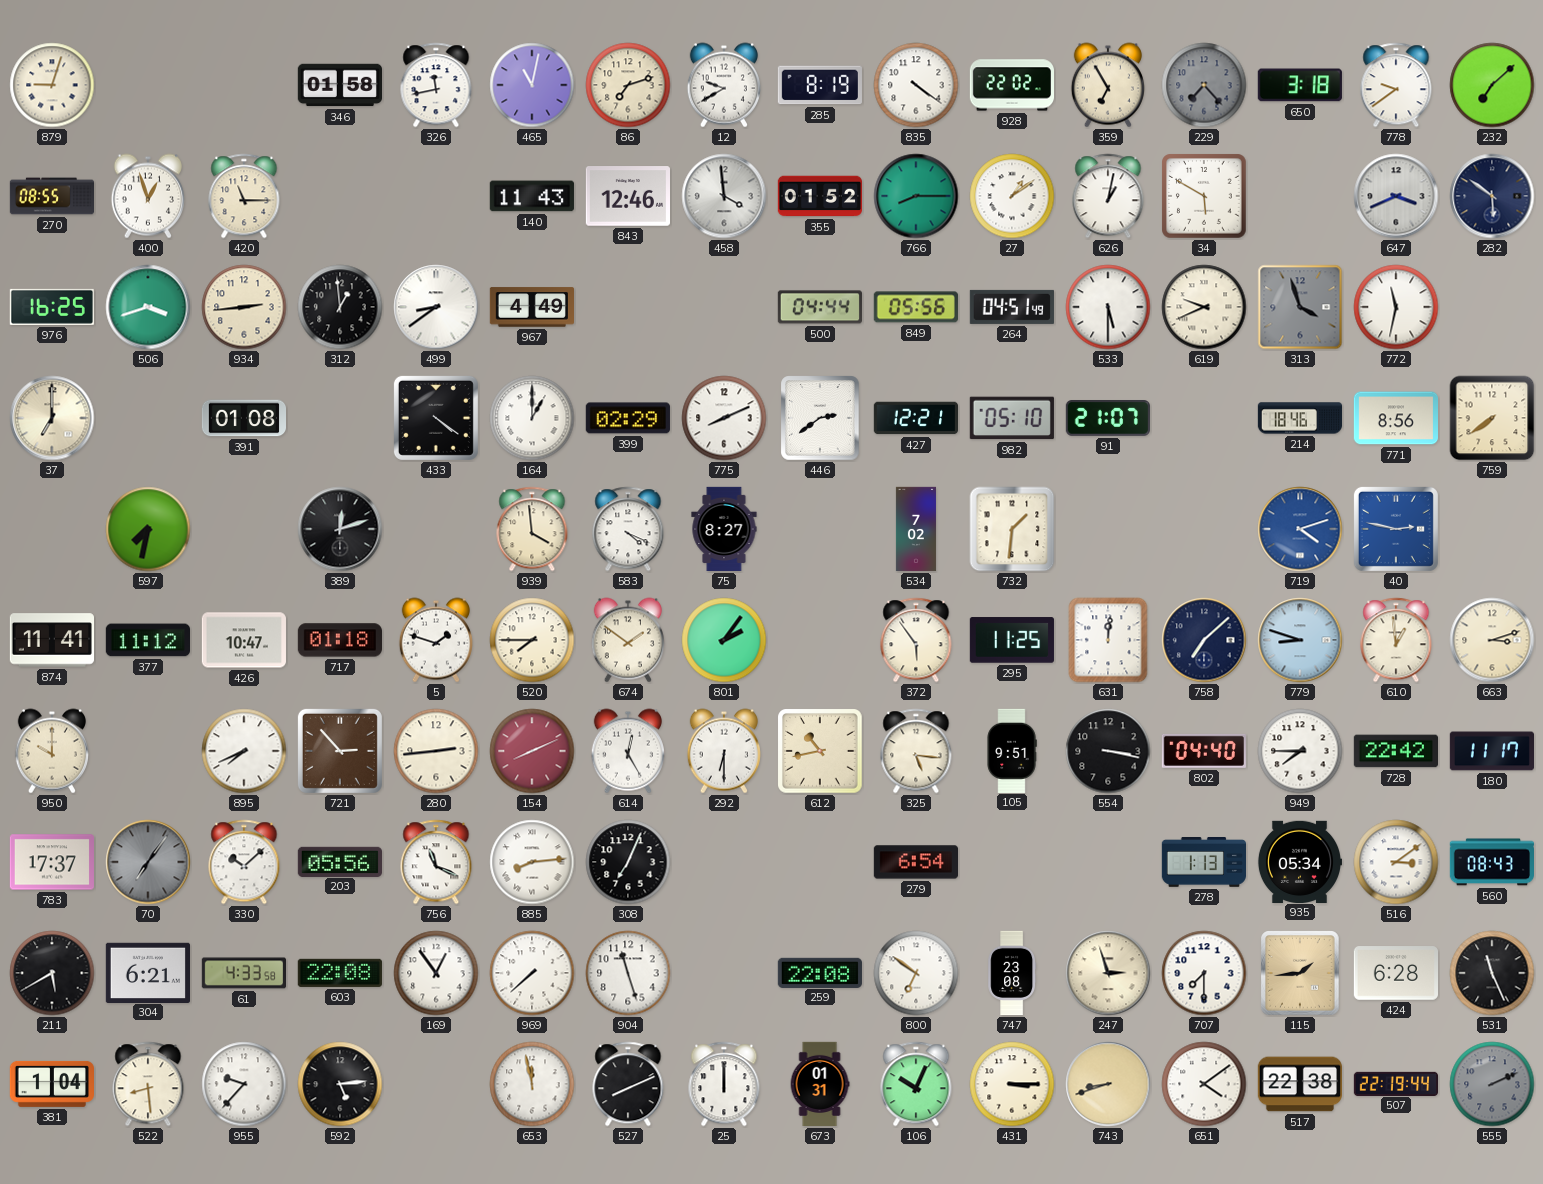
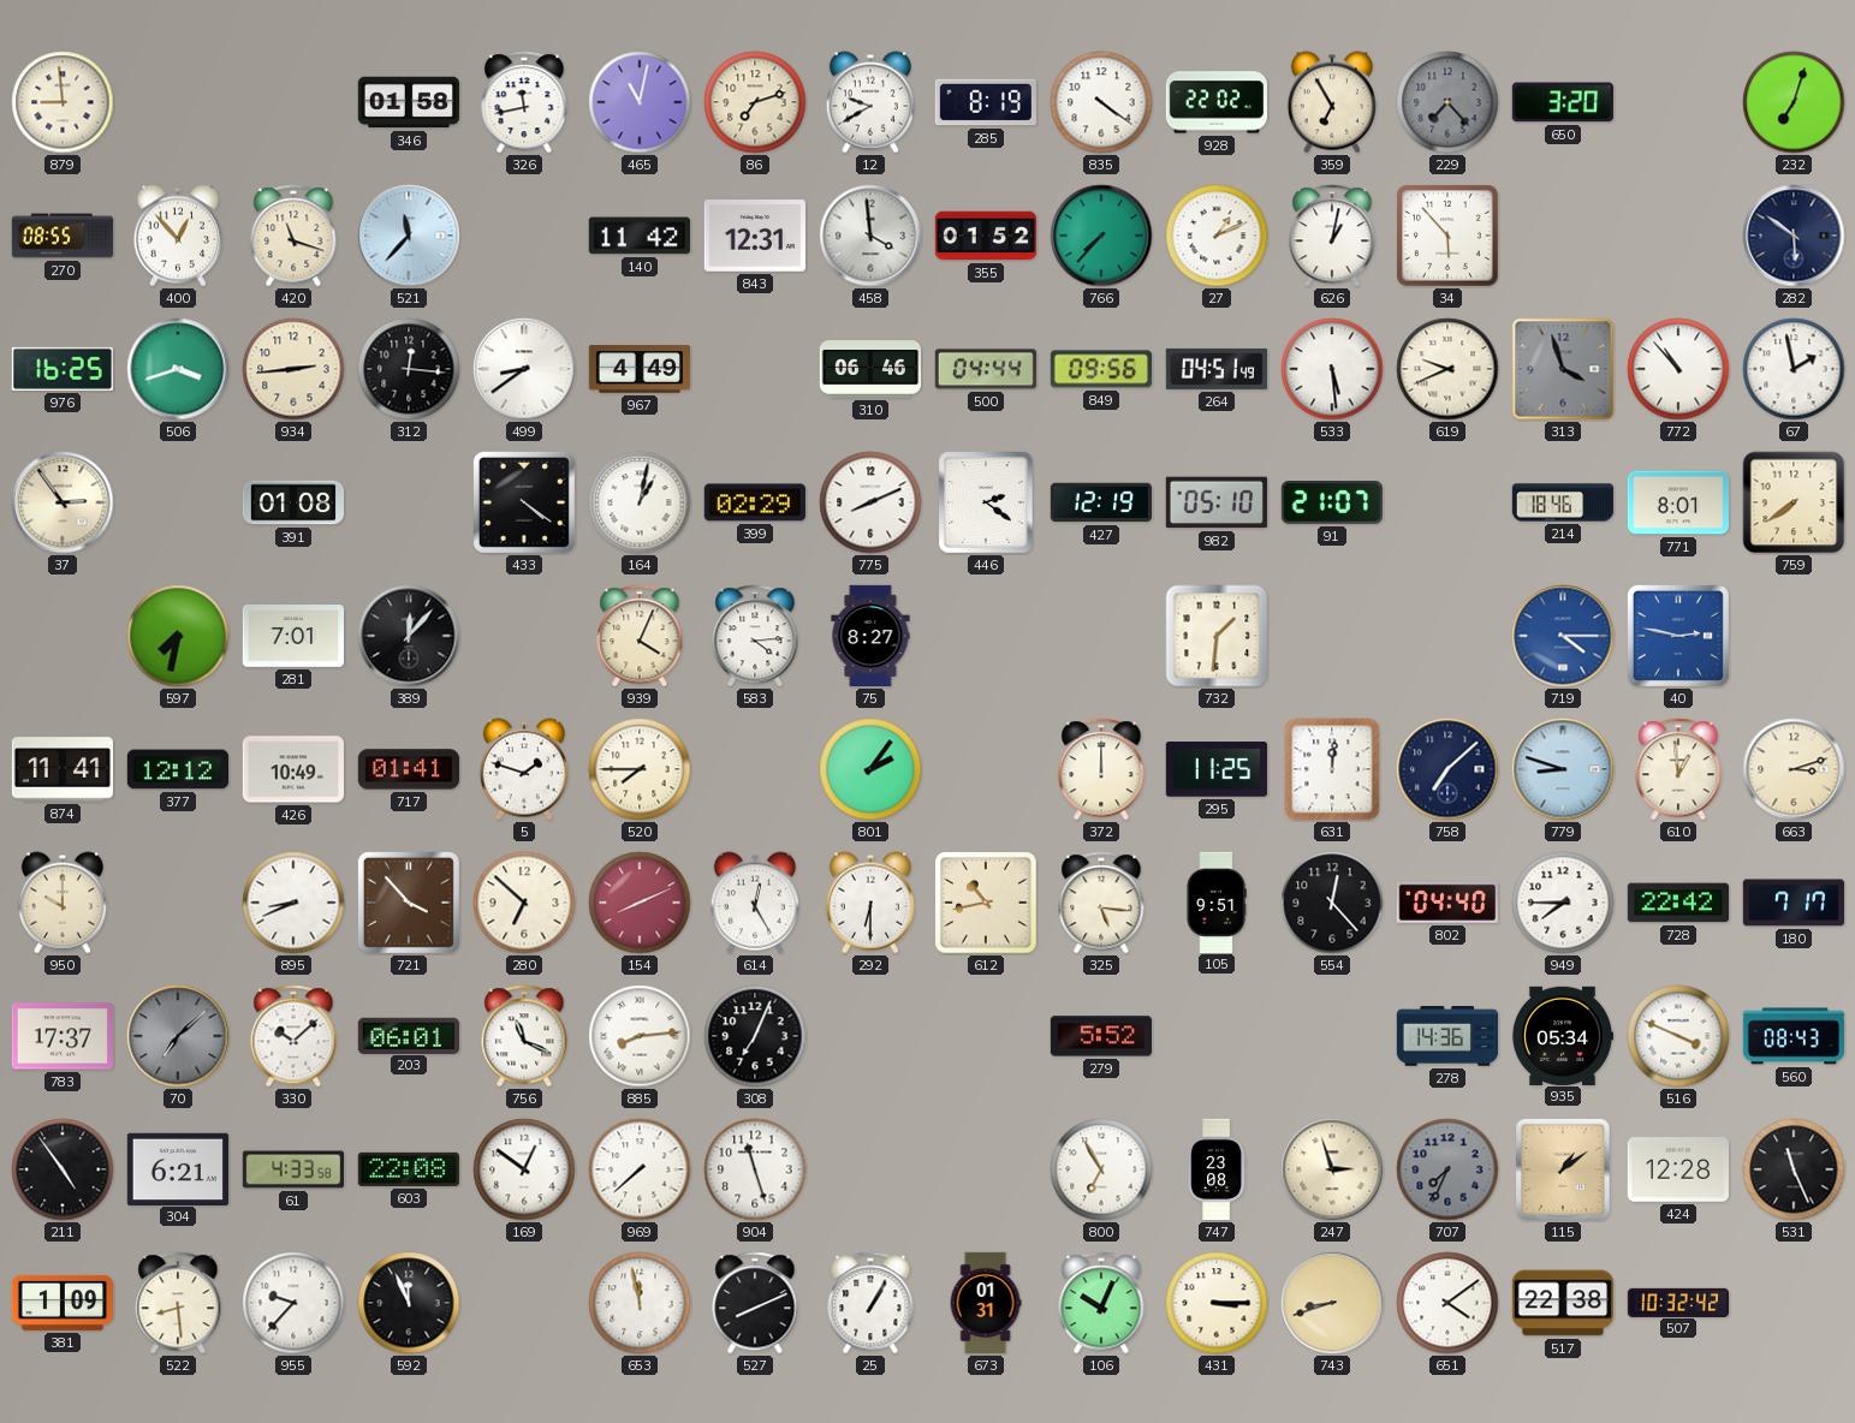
879: 9:03 -> 8:59
650: 3:18 -> 3:20
778: 9:39 -> none
232: 7:08 -> 7:03
400: 12:57 -> 12:53
420: 11:15 -> 11:18
521: none -> 11:37
140: 11:43 -> 11:42
843: 12:46 -> 12:31
766: 8:15 -> 7:37
27: 1:09 -> 1:11
34: 5:50 -> 5:53
647: 3:41 -> none
312: 12:59 -> 12:16
310: none -> 06:46
849: 05:56 -> 09:56
533: 5:30 -> 5:29
772: 11:32 -> 10:53
67: none -> 1:58
37: 7:00 -> 2:54
164: 1:00 -> 1:02
446: 2:39 -> 2:21
427: 12:21 -> 12:19
771: 8:56 -> 8:01
281: none -> 7:01
389: 12:12 -> 12:07
939: 3:59 -> 4:04
583: 4:19 -> 4:14
534: 7:02 -> none
719: 4:12 -> 4:15
377: 11:12 -> 12:12
426: 10:47 -> 10:49
717: 01:18 -> 01:41
674: 1:51 -> none
372: 5:54 -> 12:00
895: 7:41 -> 8:41
721: 2:53 -> 3:53
280: 2:44 -> 6:52
554: 3:17 -> 12:23
180: 11:17 -> 7:17
70: 7:06 -> 7:08
203: 05:56 -> 06:01
279: 6:54 -> 5:52
278: 1:13 -> 14:36
516: 3:09 -> 3:49
211: 5:40 -> 4:54
169: 12:54 -> 12:51
259: 22:08 -> none
800: 6:51 -> 6:55
707: 7:30 -> 7:34
707 dial: white -> grey
115: 1:44 -> 1:09
424: 6:28 -> 12:28
381: 1:04 -> 1:09
592: 5:14 -> 11:56
25: 12:00 -> 1:05
507: 22:19 -> 10:32
555: 2:11 -> none
